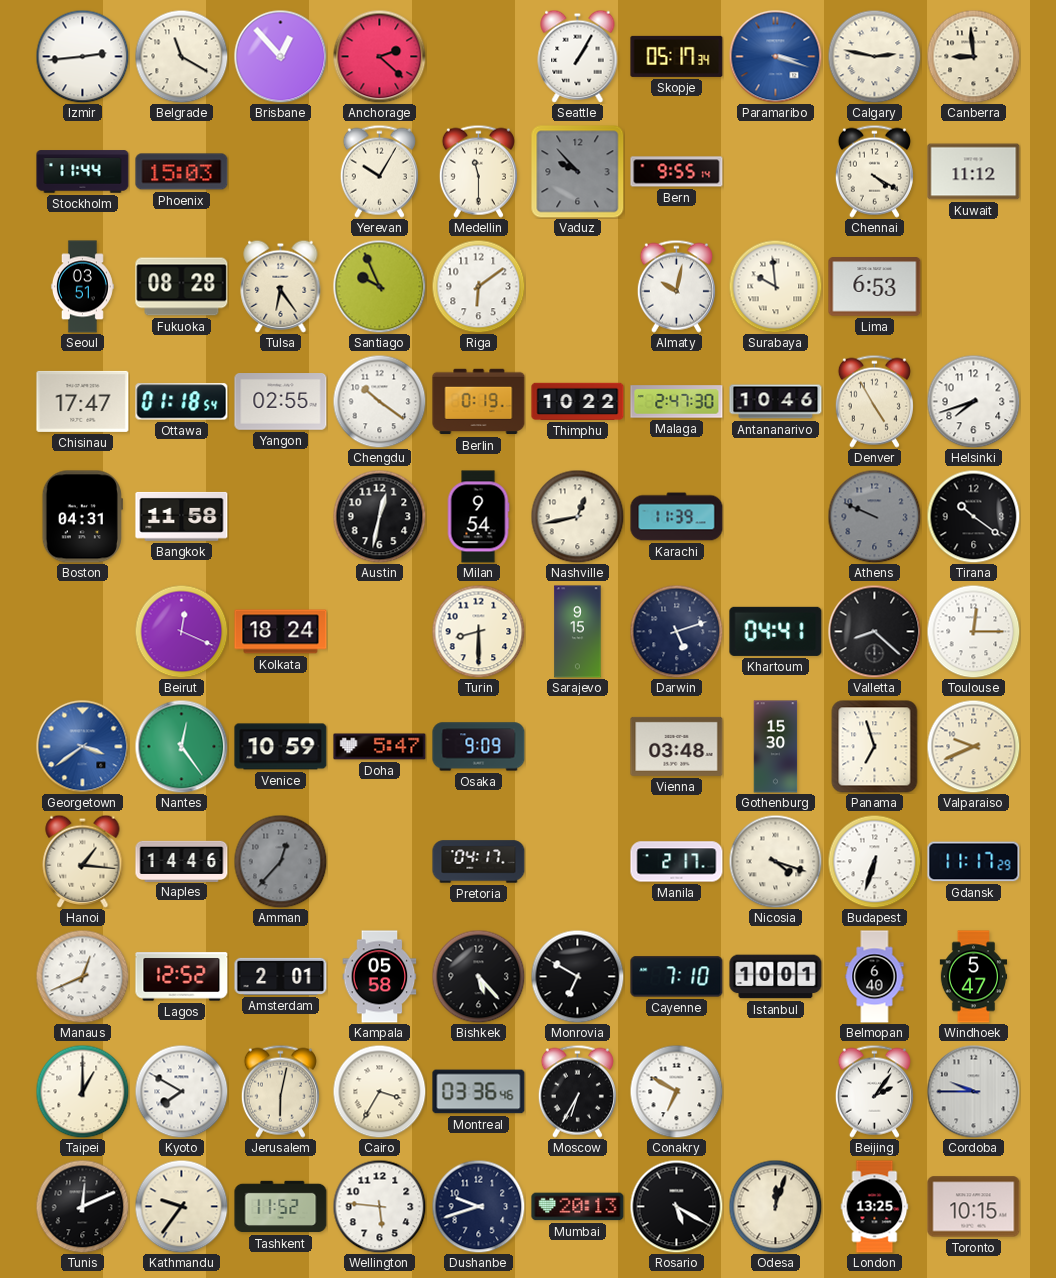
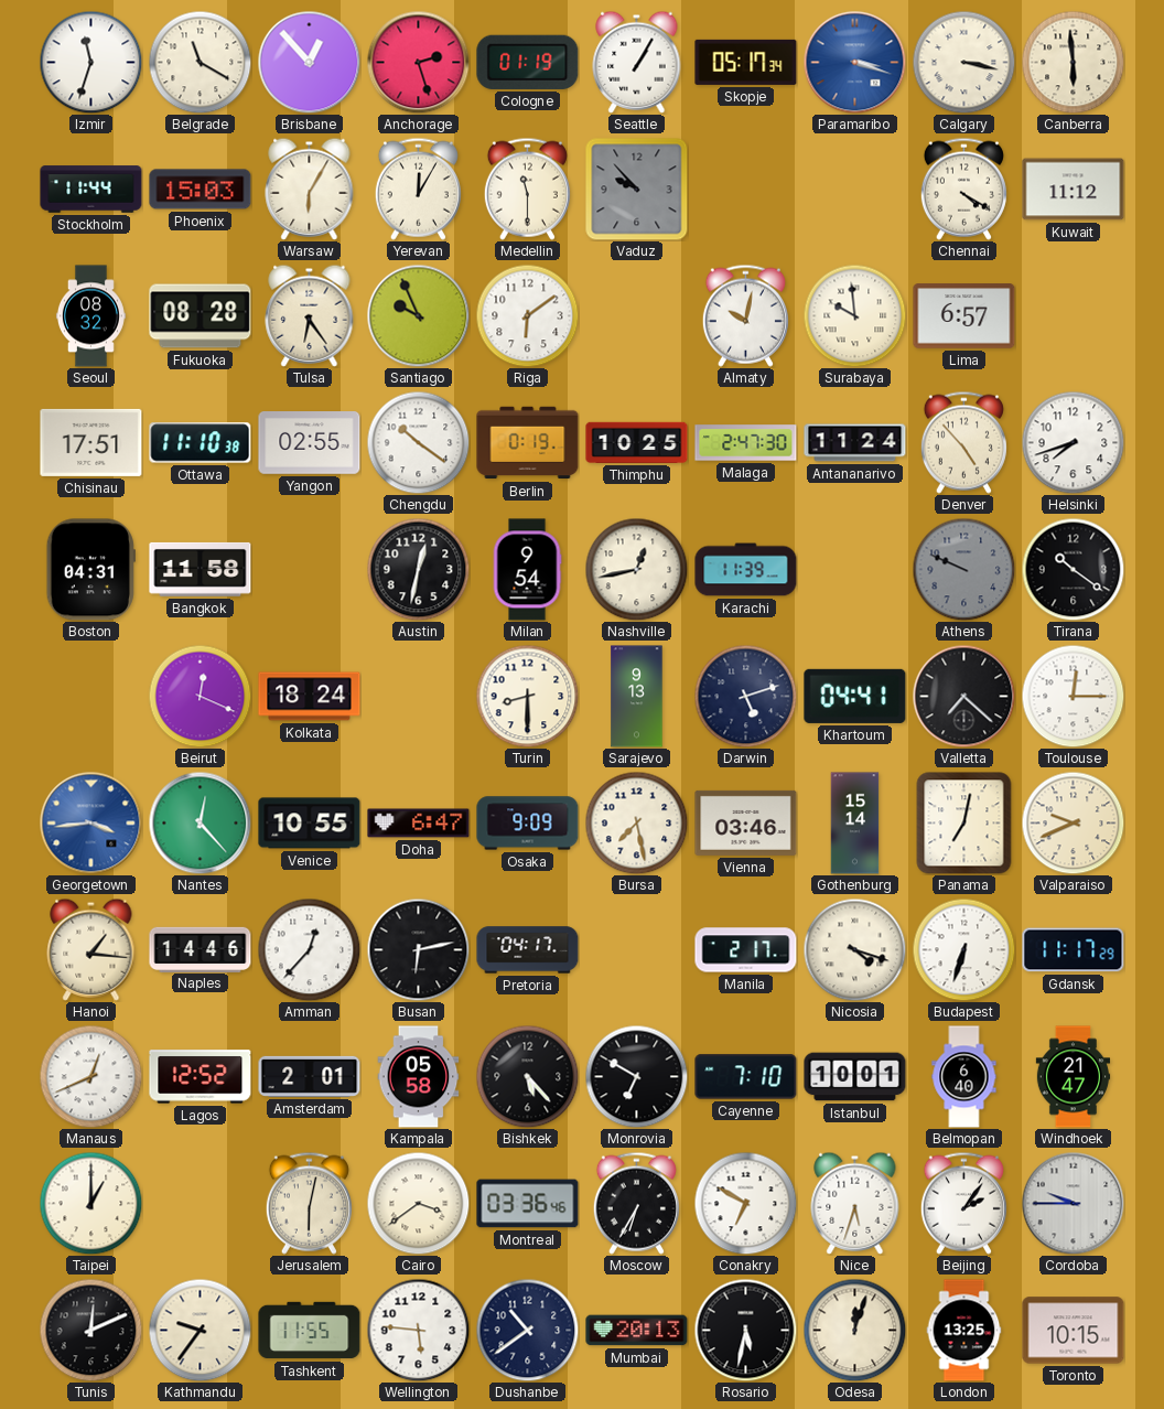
Izmir: 2:44 -> 11:33
Anchorage: 2:22 -> 2:27
Cologne: none -> 01:19
Calgary: 2:47 -> 3:17
Canberra: 8:59 -> 5:59
Warsaw: none -> 6:05
Yerevan: 10:05 -> 12:05
Bern: 9:55 -> none
Seoul: 03:51 -> 08:32
Lima: 6:53 -> 6:57
Chisinau: 17:47 -> 17:51
Ottawa: 01:18 -> 11:10
Thimphu: 10:22 -> 10:25
Antananarivo: 10:46 -> 11:24
Denver: 4:55 -> 4:53
Sarajevo: 9:15 -> 9:13
Valletta: 8:22 -> 7:22
Georgetown: 3:39 -> 3:44
Nantes: 12:24 -> 12:23
Venice: 10:59 -> 10:55
Doha: 5:47 -> 6:47
Bursa: none -> 7:28
Vienna: 03:48 -> 03:46
Gothenburg: 15:30 -> 15:14
Panama: 6:57 -> 7:02
Amman dial: grey -> white
Busan: none -> 6:13
Windhoek: 5:47 -> 21:47
Kyoto: 7:50 -> none
Cairo: 3:35 -> 3:39
Nice: none -> 5:33
Tashkent: 11:52 -> 11:55
Dushanbe: 9:42 -> 10:39
Rosario: 5:20 -> 5:32
